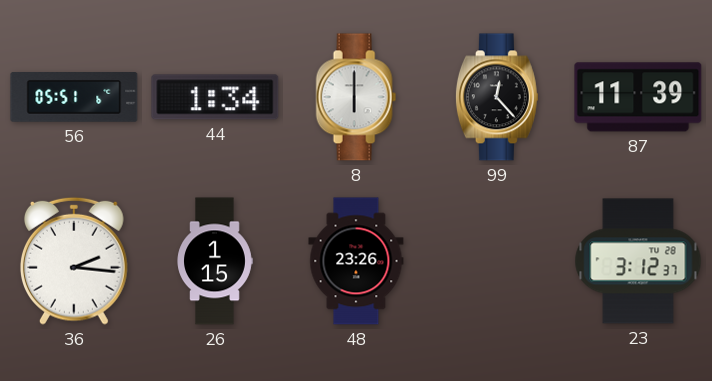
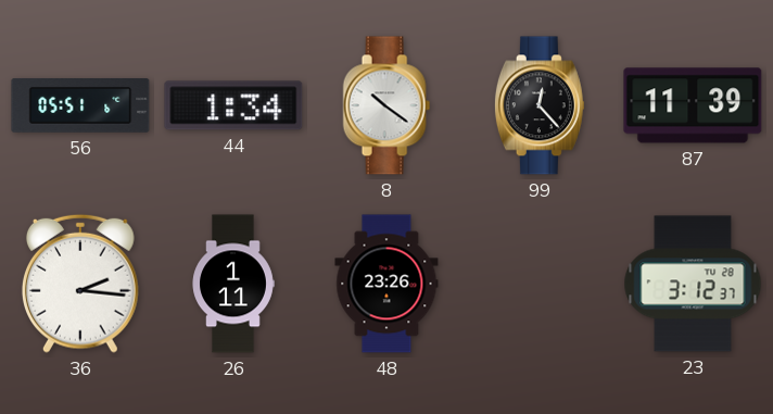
8: 6:00 -> 10:21
26: 1:15 -> 1:11
